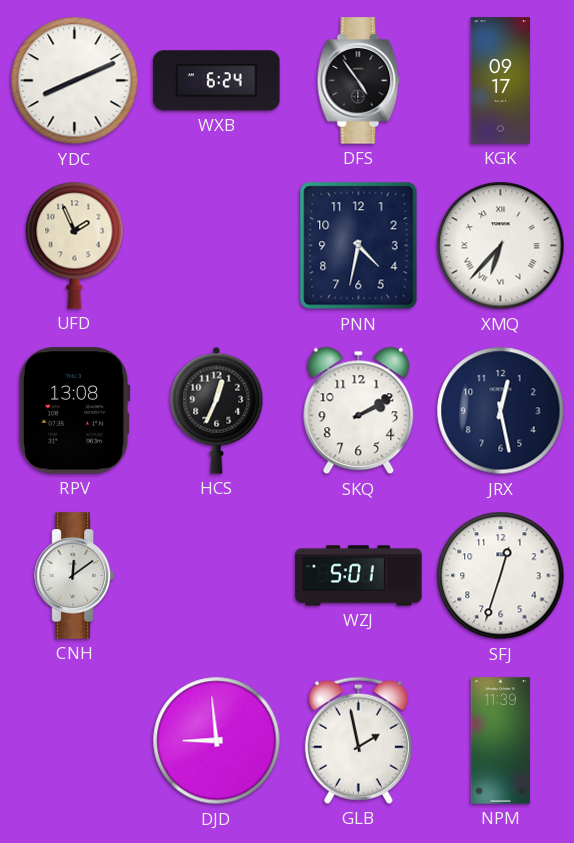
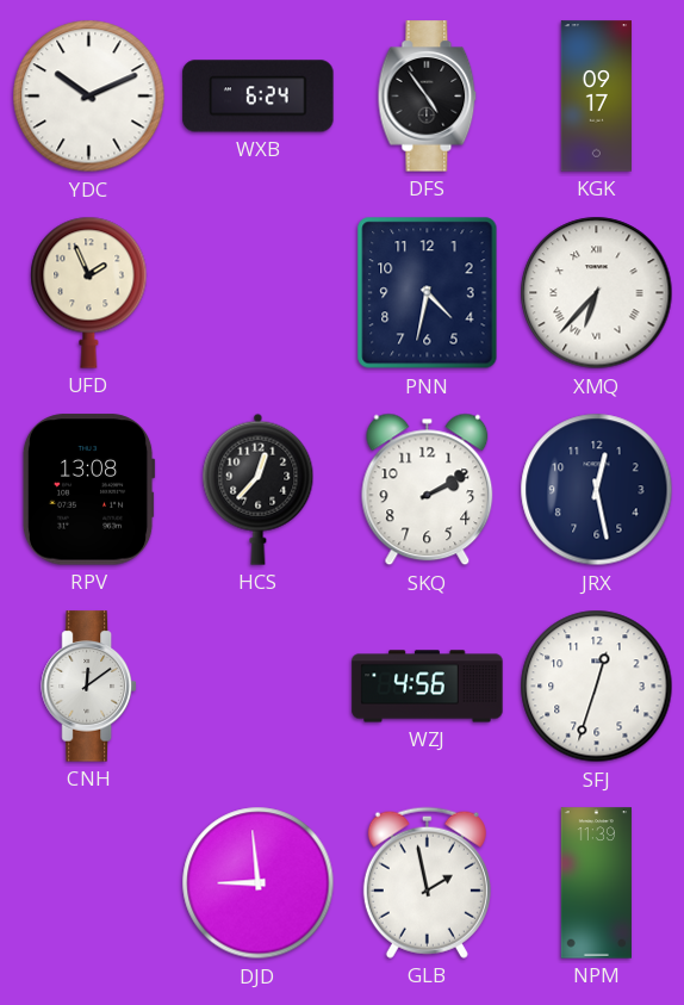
YDC: 8:11 -> 10:11
HCS: 12:34 -> 12:37
WZJ: 5:01 -> 4:56
